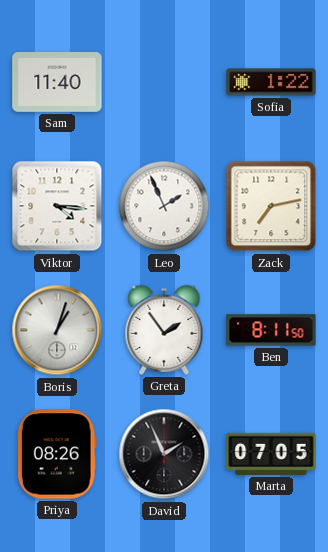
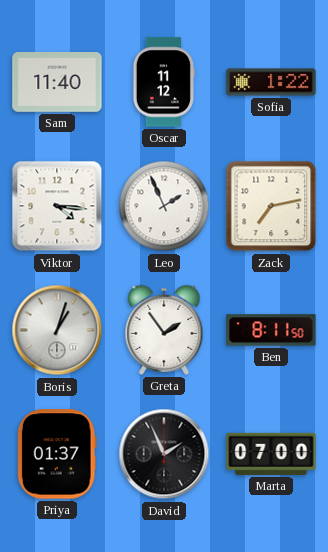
Oscar: none -> 11:12
Priya: 08:26 -> 01:37
Marta: 07:05 -> 07:00
